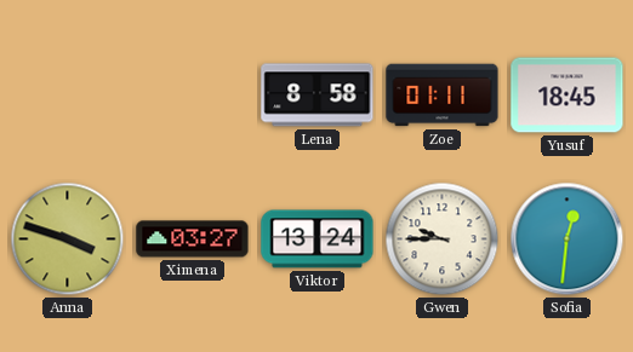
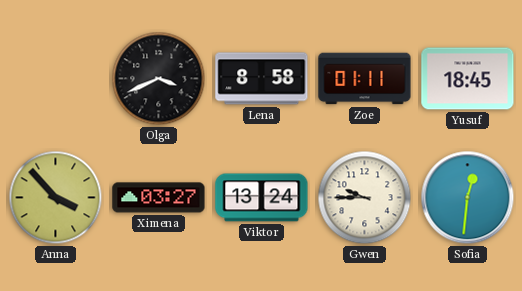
Olga: none -> 3:41
Anna: 3:48 -> 3:53
